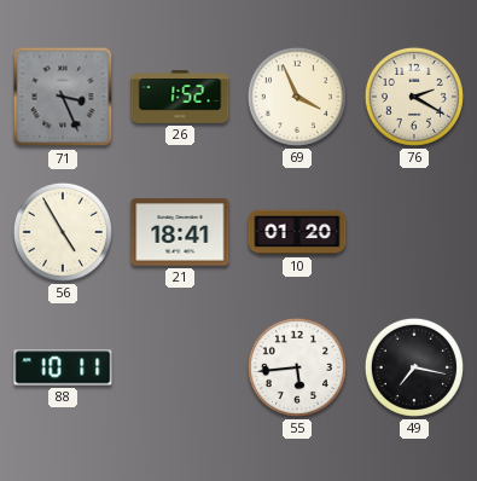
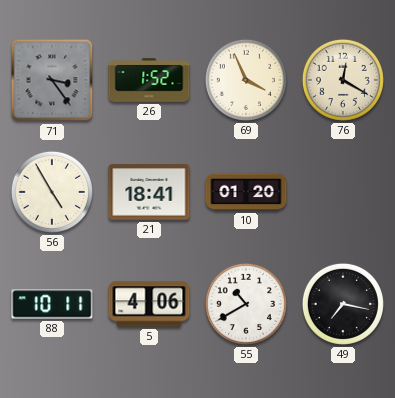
71: 3:26 -> 3:24
76: 2:20 -> 12:20
5: none -> 4:06
55: 5:44 -> 10:40
